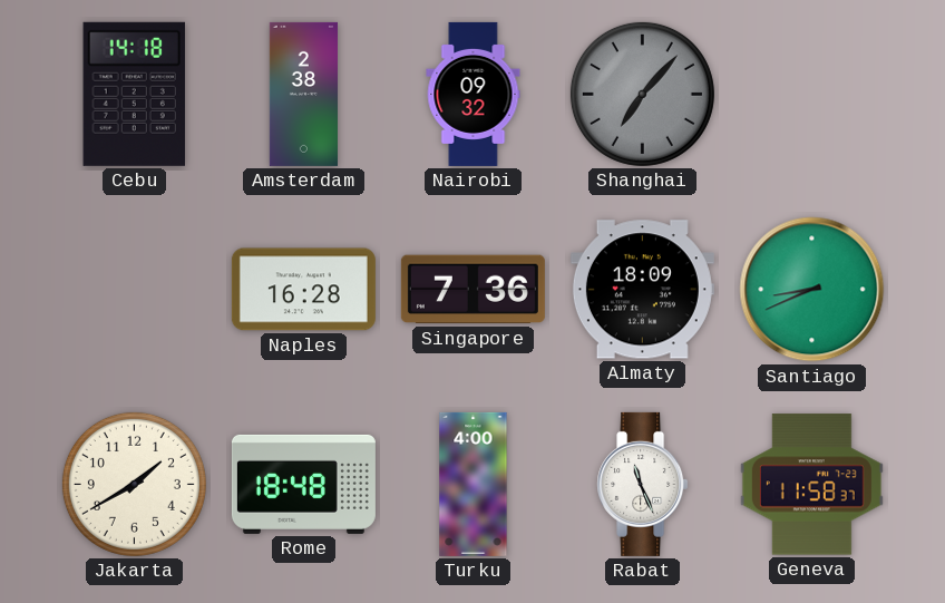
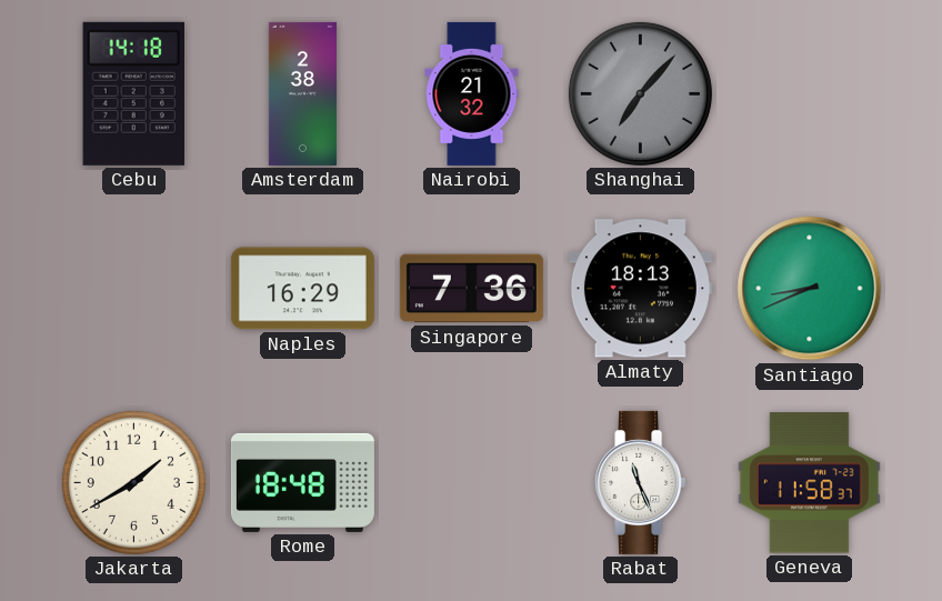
Nairobi: 09:32 -> 21:32
Naples: 16:28 -> 16:29
Almaty: 18:09 -> 18:13
Turku: 4:00 -> none
